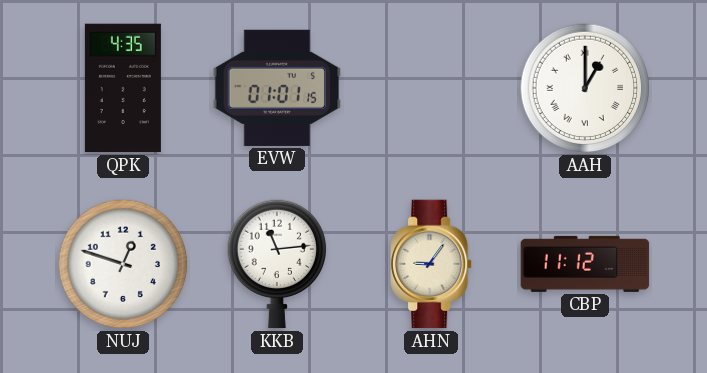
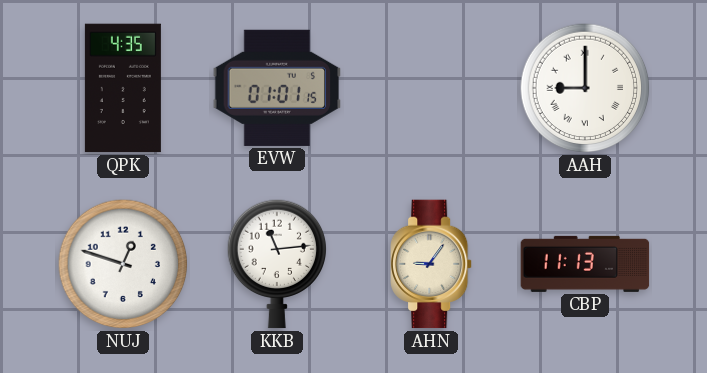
AAH: 1:00 -> 9:00
CBP: 11:12 -> 11:13
